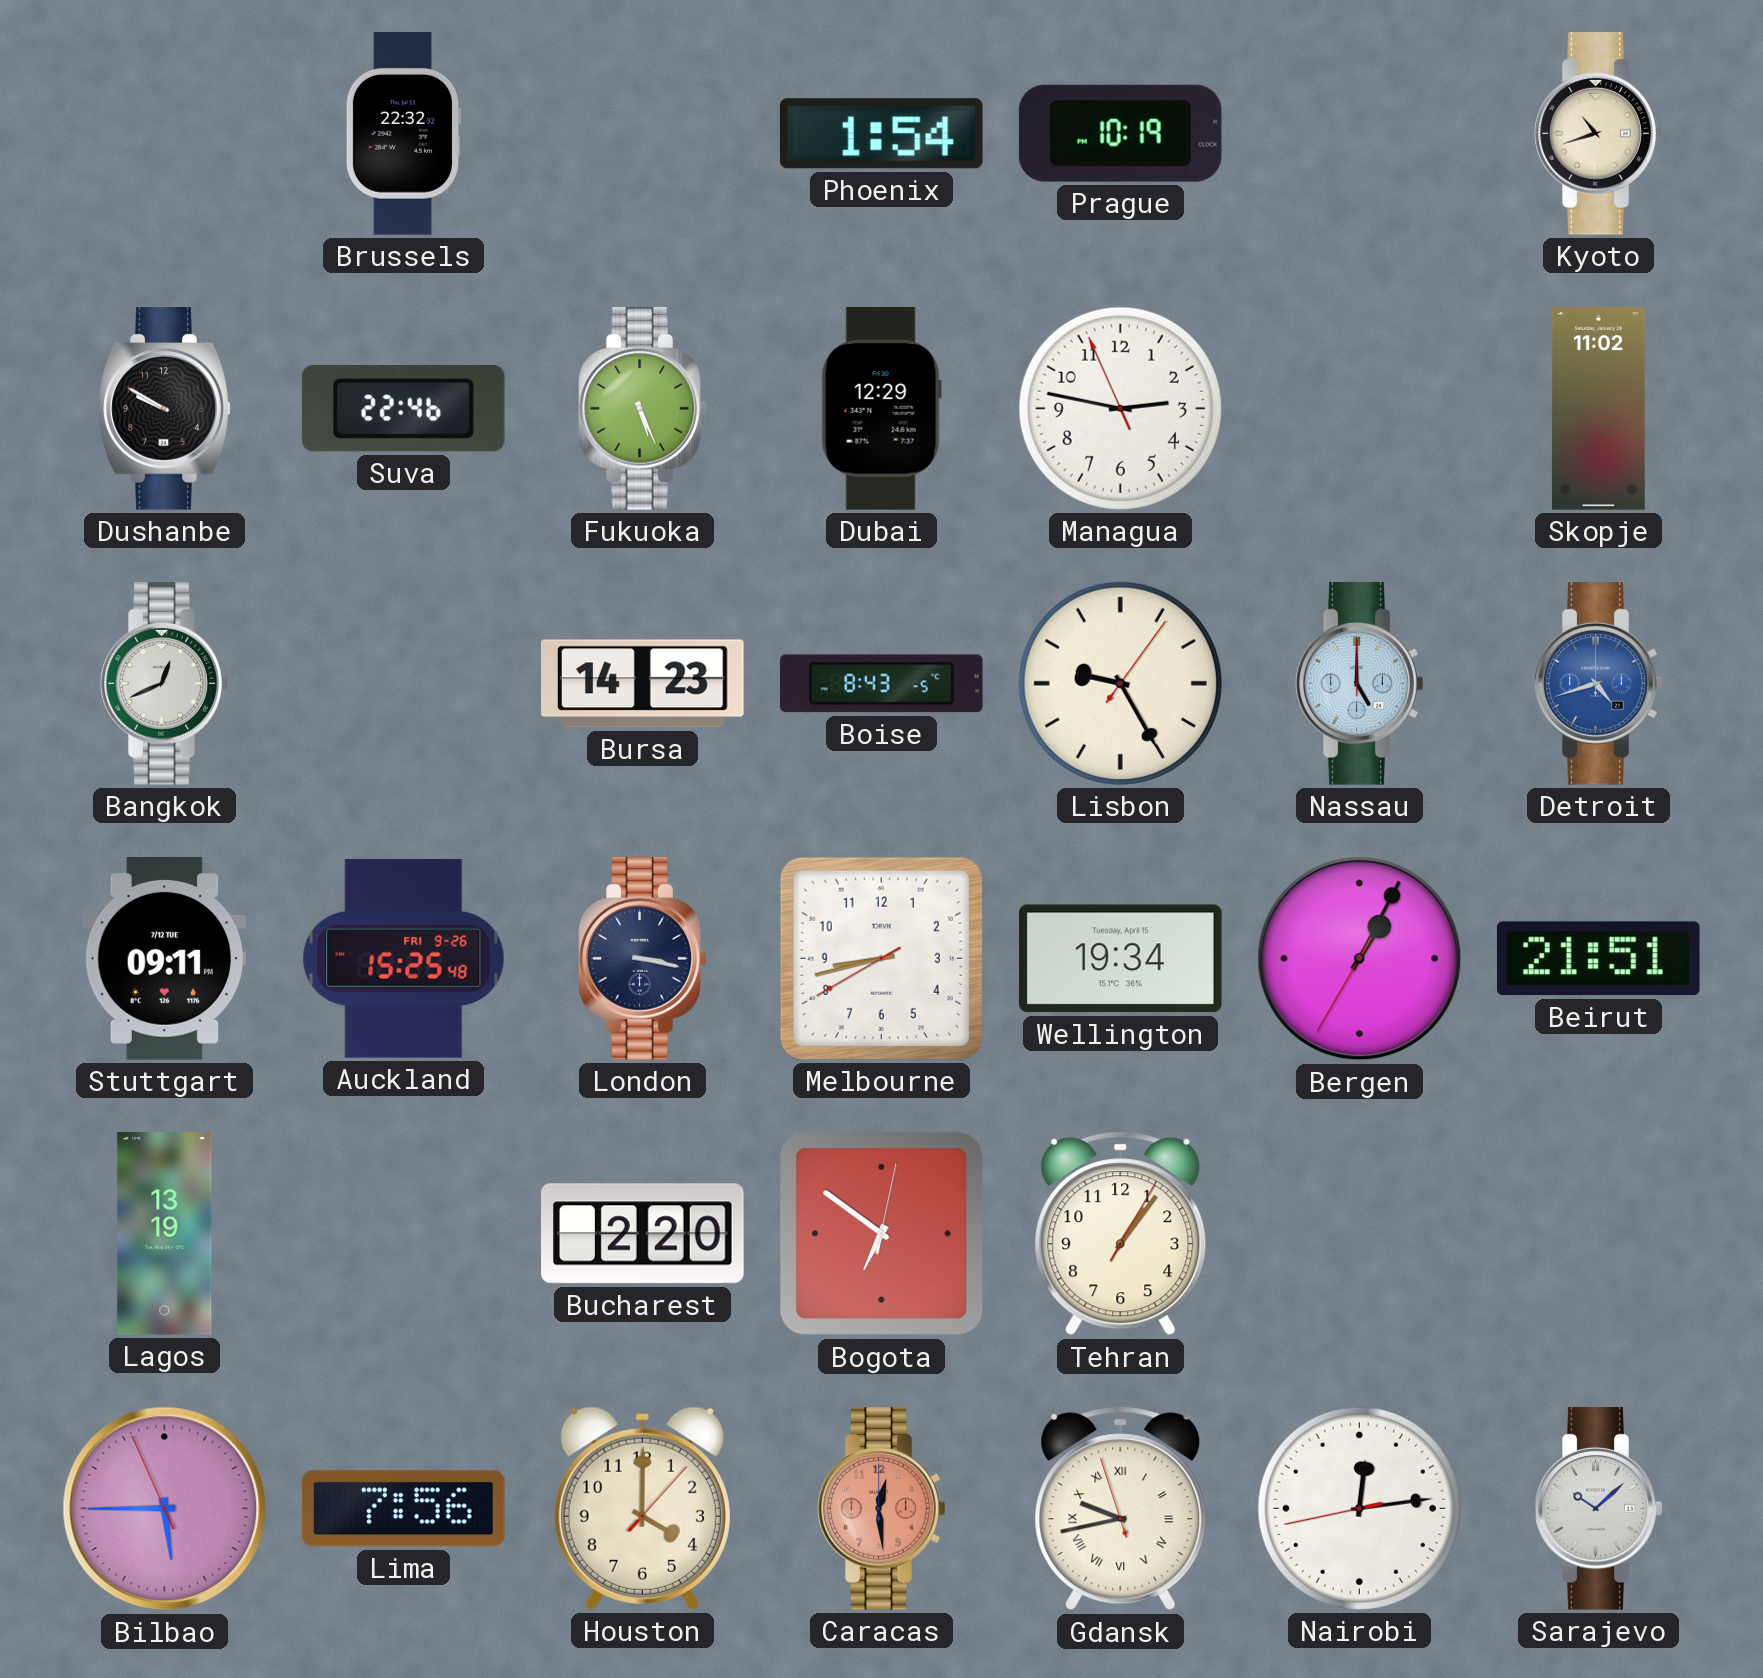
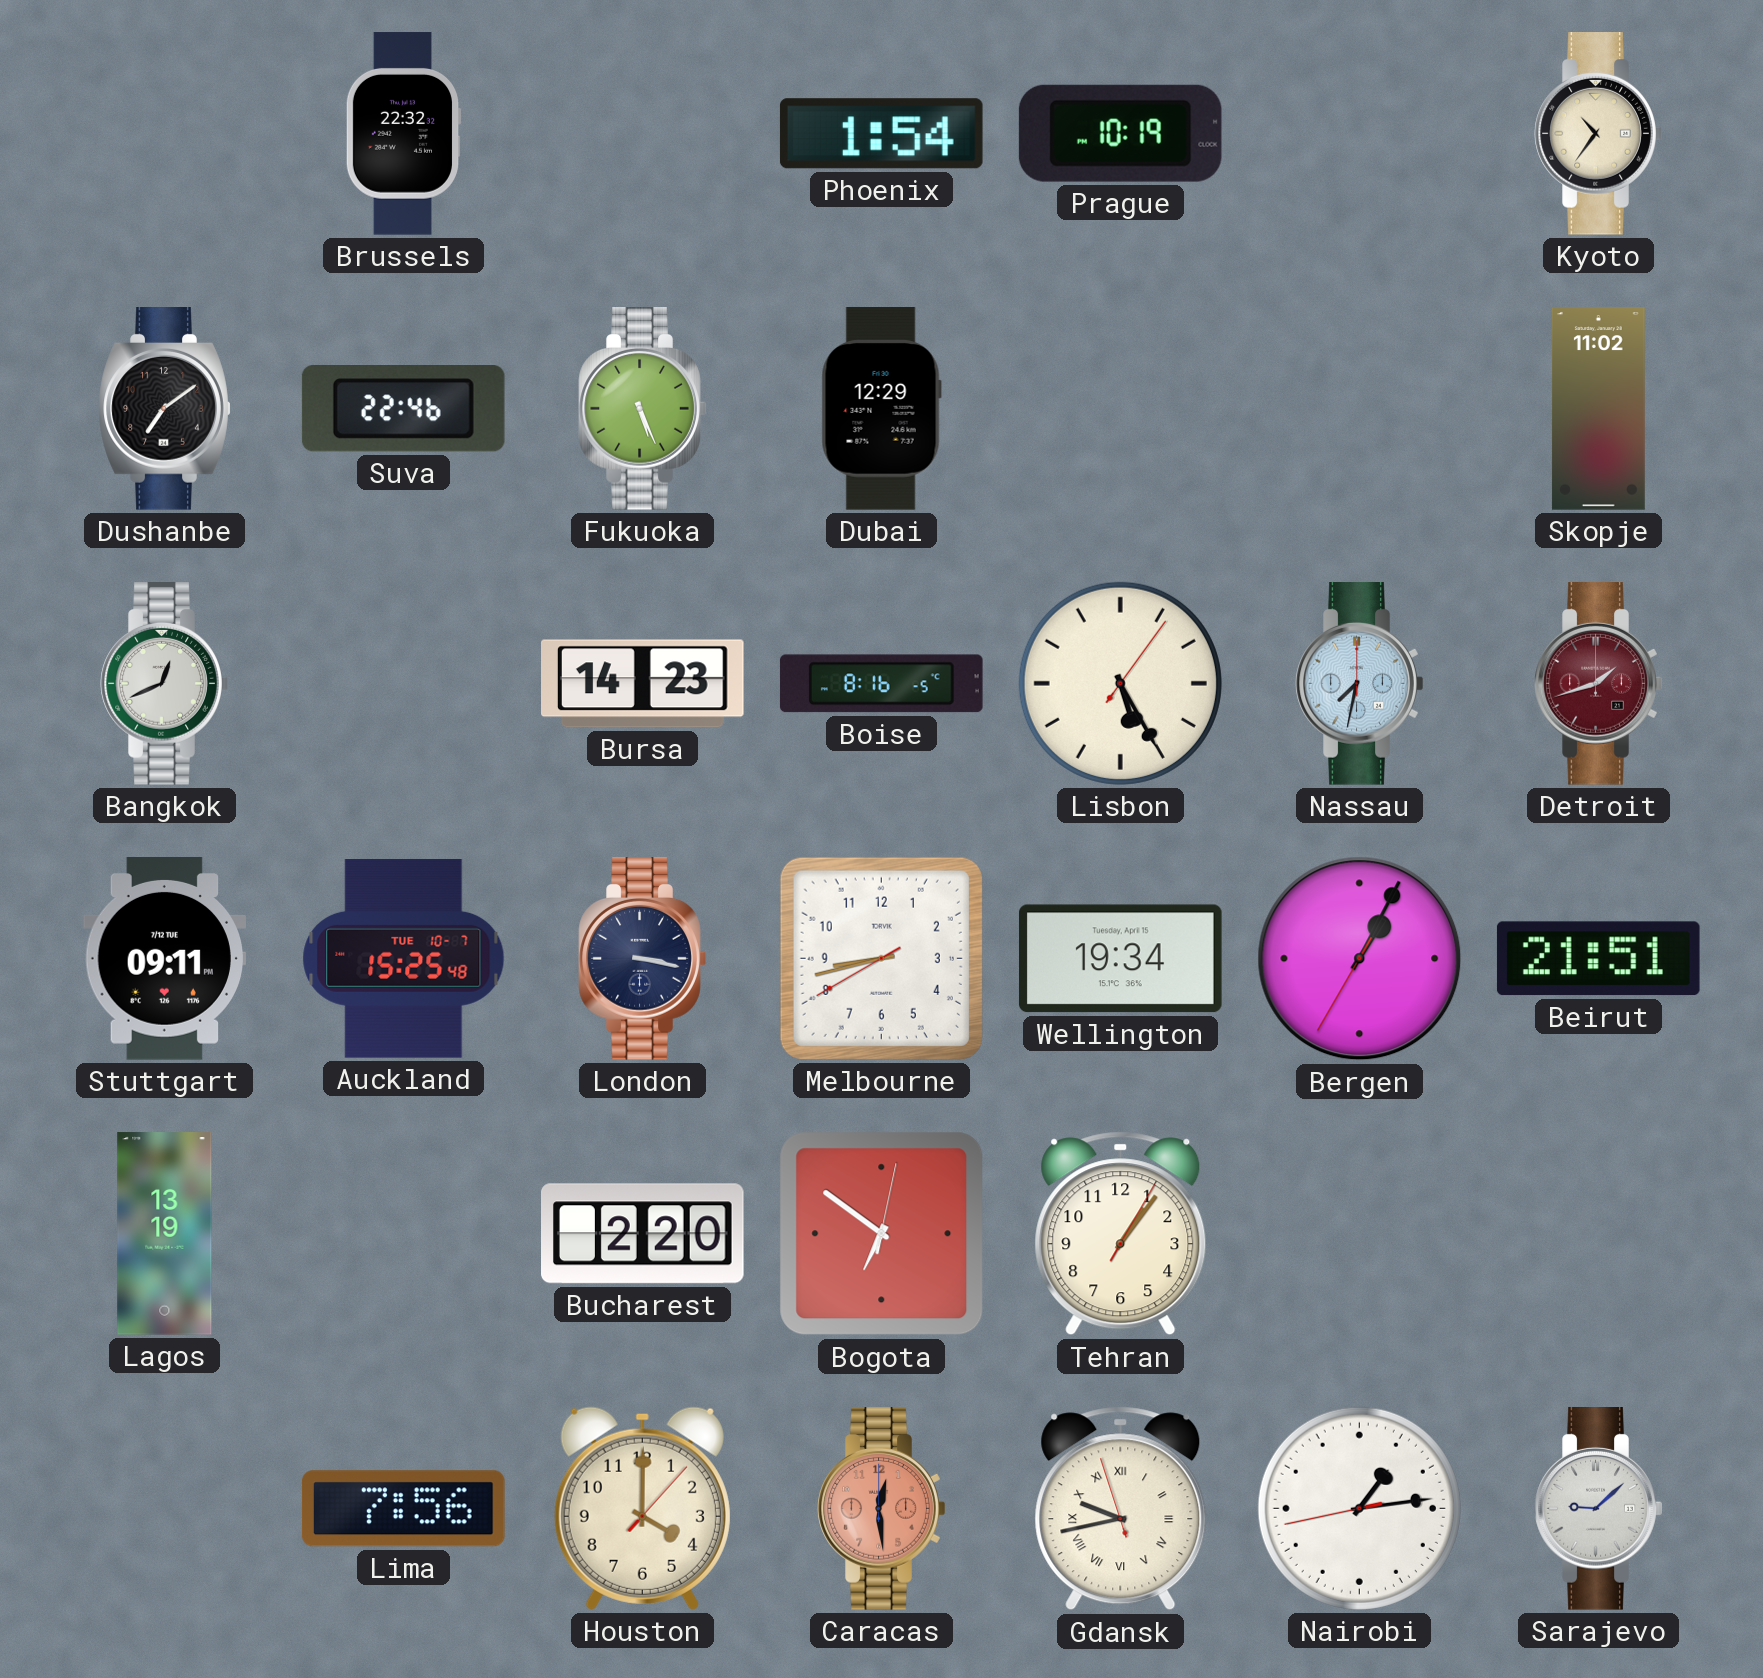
Kyoto: 10:42 -> 10:36
Dushanbe: 9:50 -> 7:09
Managua: 2:46 -> none
Boise: 8:43 -> 8:16
Lisbon: 9:25 -> 5:25
Nassau: 5:00 -> 7:32
Detroit: 4:42 -> 1:42
Detroit dial: blue -> burgundy
Auckland date: FRI 9-26 -> TUE 10-7
Bilbao: 5:44 -> none
Nairobi: 12:13 -> 1:13
Sarajevo: 10:08 -> 9:08
